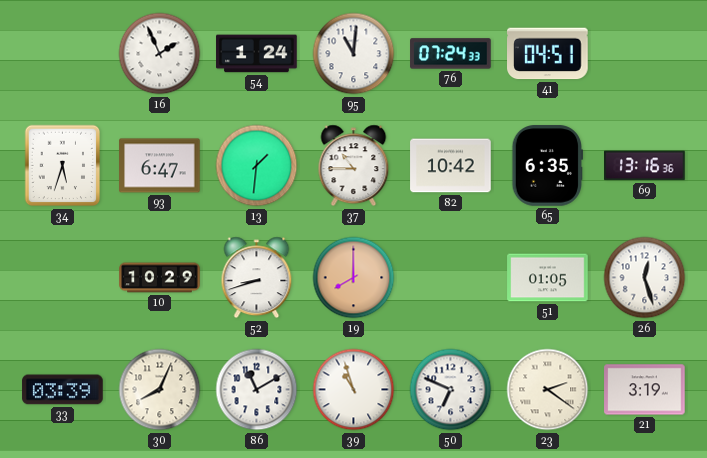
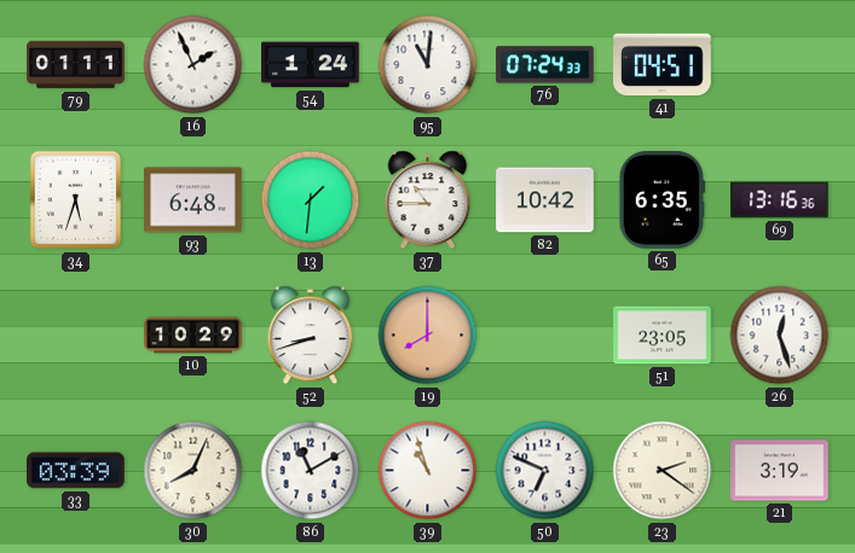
79: none -> 01:11
93: 6:47 -> 6:48
51: 01:05 -> 23:05
